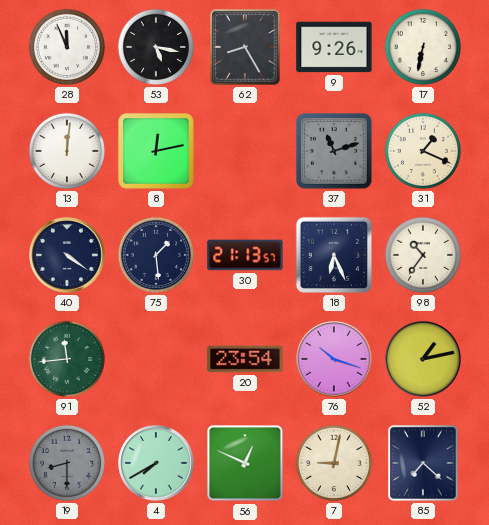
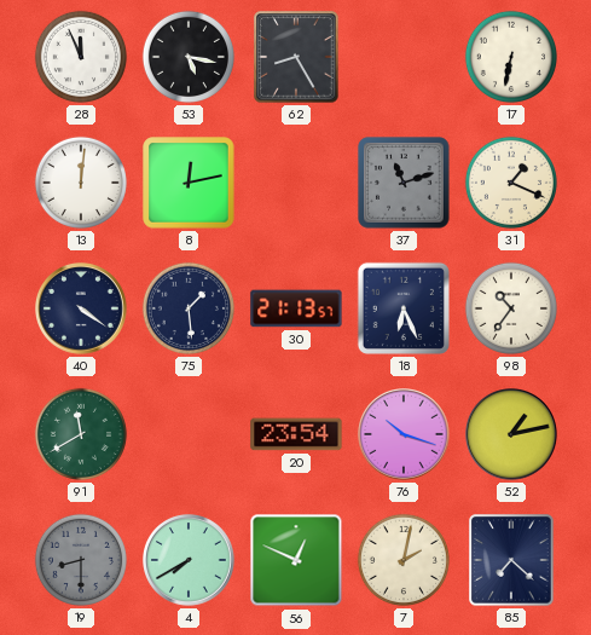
9: 9:26 -> none
91: 11:44 -> 11:40
7: 9:02 -> 2:02
